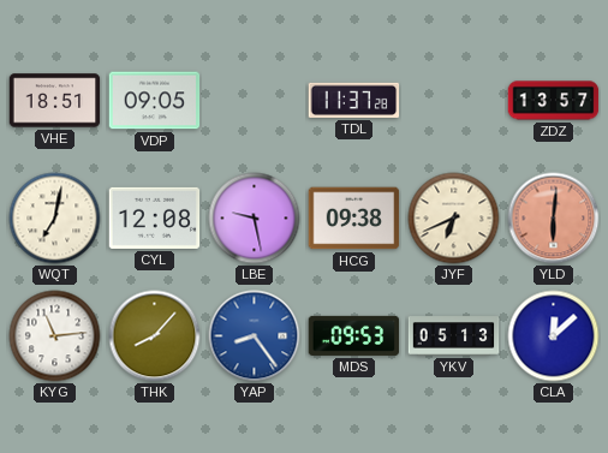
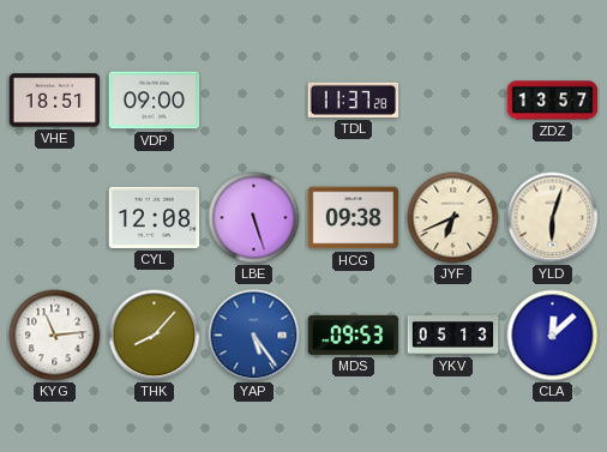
VDP: 09:05 -> 09:00
WQT: 7:02 -> none
LBE: 9:28 -> 5:27
YLD: 6:01 -> 6:03
YLD dial: salmon -> cream
YAP: 8:24 -> 5:24
